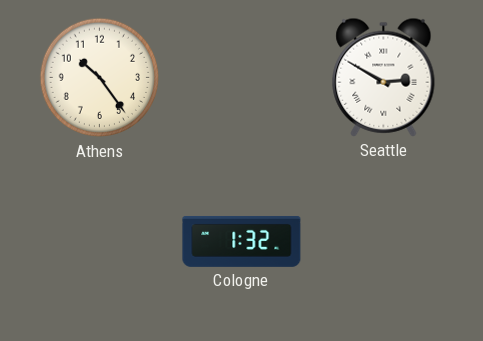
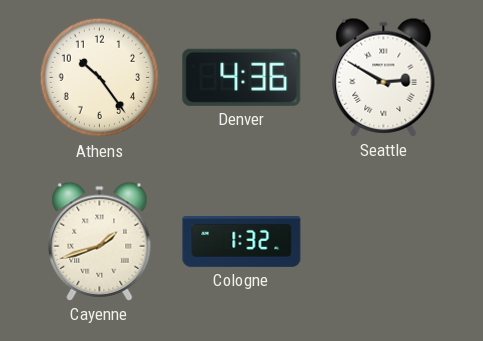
Denver: none -> 4:36
Cayenne: none -> 1:42
